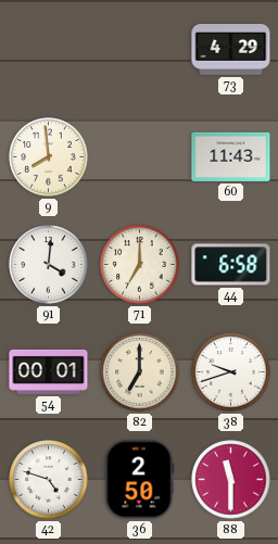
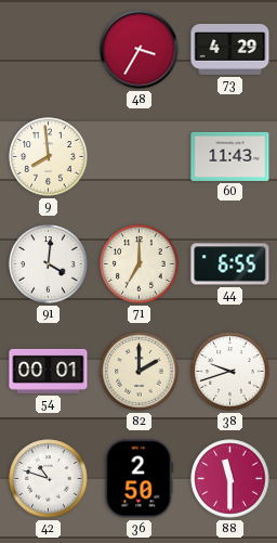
48: none -> 3:35
44: 6:58 -> 6:55
82: 7:00 -> 2:00
42: 4:48 -> 10:48
